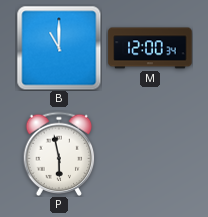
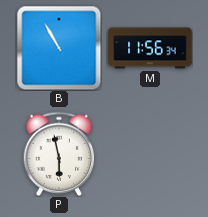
B: 11:00 -> 10:55
M: 12:00 -> 11:56
